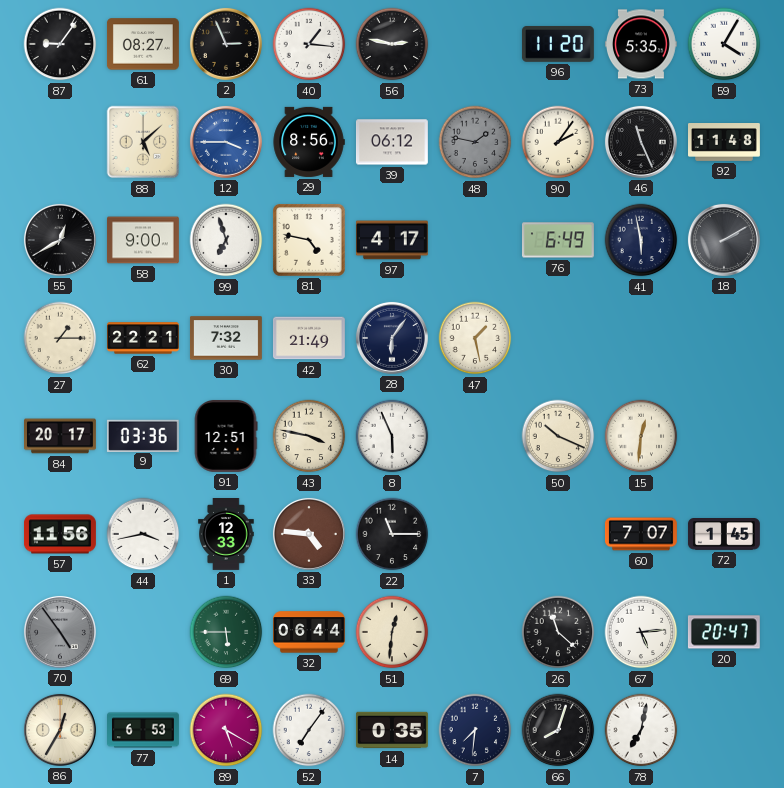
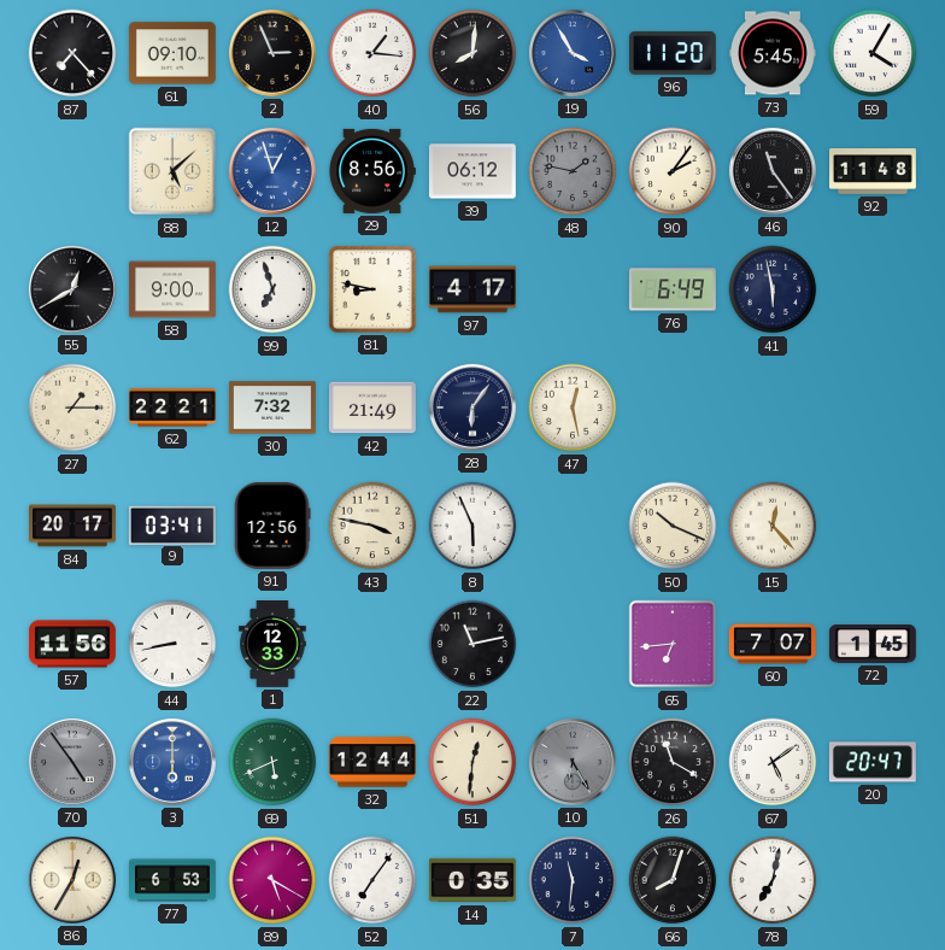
87: 9:06 -> 7:23
61: 08:27 -> 09:10
56: 2:47 -> 8:01
19: none -> 3:55
73: 5:35 -> 5:45
12: 3:45 -> 12:57
46: 11:26 -> 11:24
81: 4:47 -> 8:47
18: 2:10 -> none
47: 1:28 -> 12:28
9: 03:36 -> 03:41
91: 12:51 -> 12:56
15: 12:31 -> 12:23
44: 3:43 -> 8:43
33: 4:46 -> none
22: 11:15 -> 11:13
65: none -> 6:44
3: none -> 6:00
69: 5:45 -> 5:41
32: 06:44 -> 12:44
10: none -> 6:25
26: 11:22 -> 11:20
67: 5:14 -> 5:09
7: 7:31 -> 11:31
